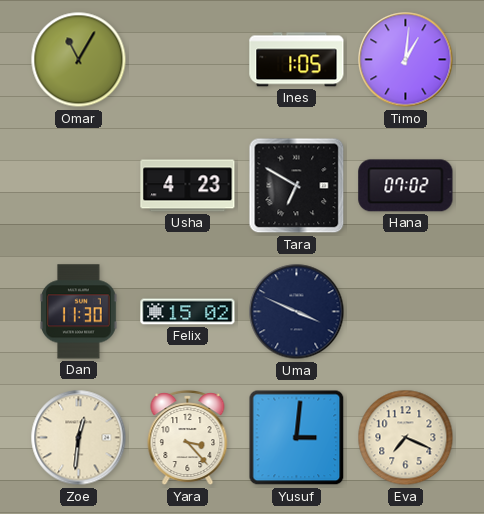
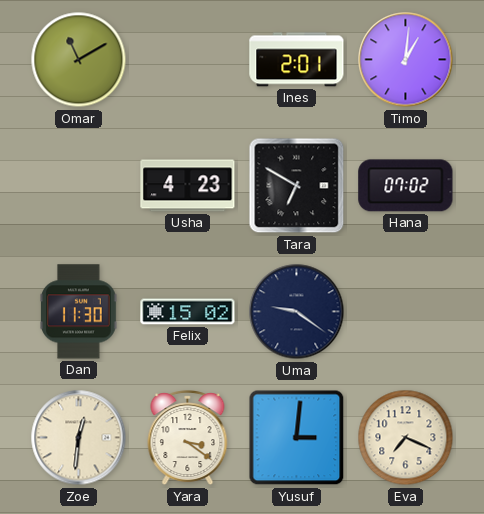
Omar: 11:05 -> 11:10
Ines: 1:05 -> 2:01
Uma: 3:49 -> 9:21
Yara: 3:23 -> 3:21
